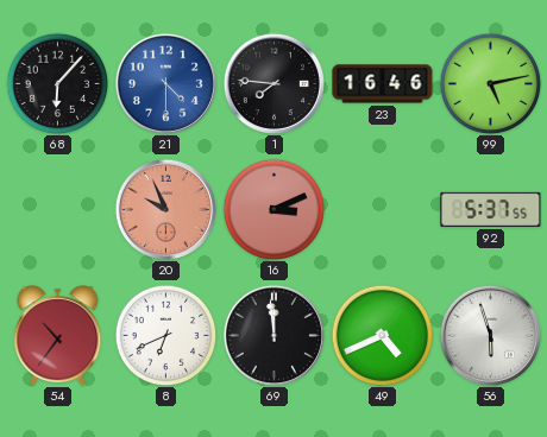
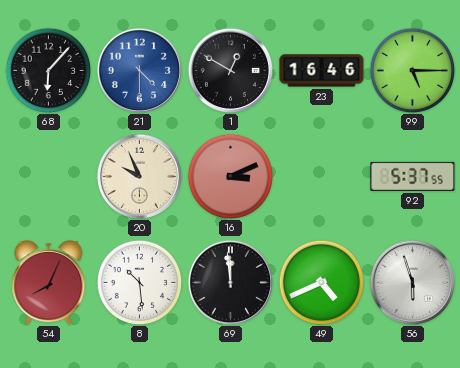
1: 7:46 -> 12:50
99: 5:13 -> 5:15
20 dial: salmon -> cream
54: 10:36 -> 8:04
8: 6:41 -> 10:29
